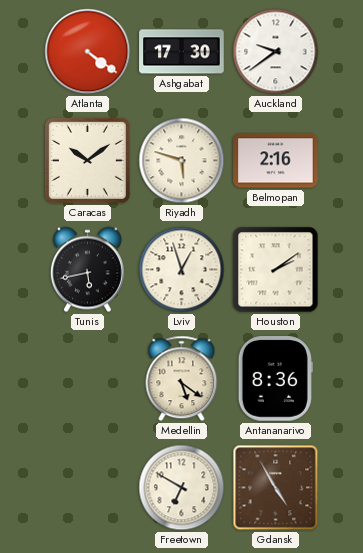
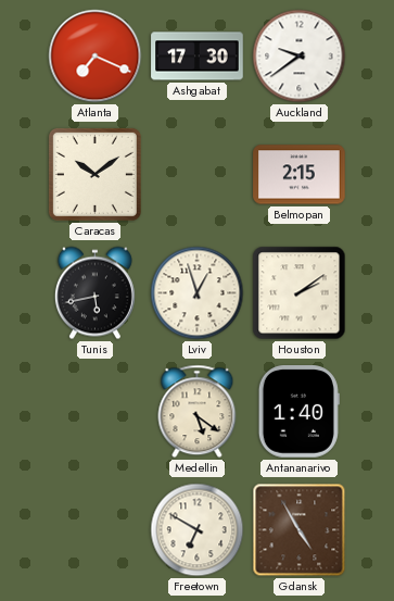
Atlanta: 4:21 -> 7:19
Riyadh: 5:48 -> none
Belmopan: 2:16 -> 2:15
Antananarivo: 8:36 -> 1:40
